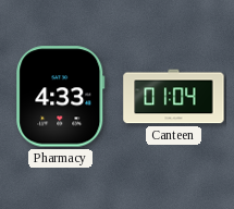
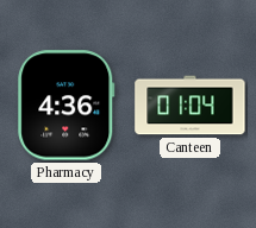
Pharmacy: 4:33 -> 4:36
